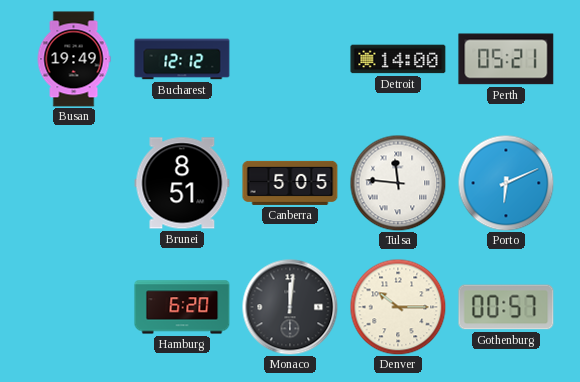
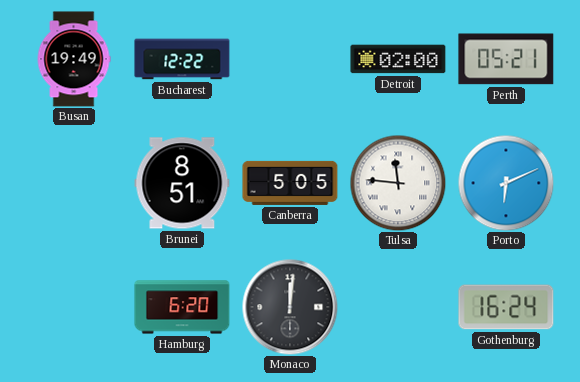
Bucharest: 12:12 -> 12:22
Detroit: 14:00 -> 02:00
Denver: 10:15 -> none
Gothenburg: 00:57 -> 16:24
